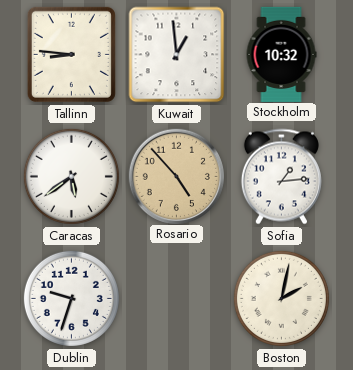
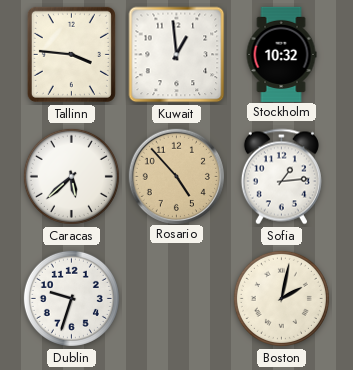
Tallinn: 8:46 -> 3:46
Caracas: 5:39 -> 5:38
